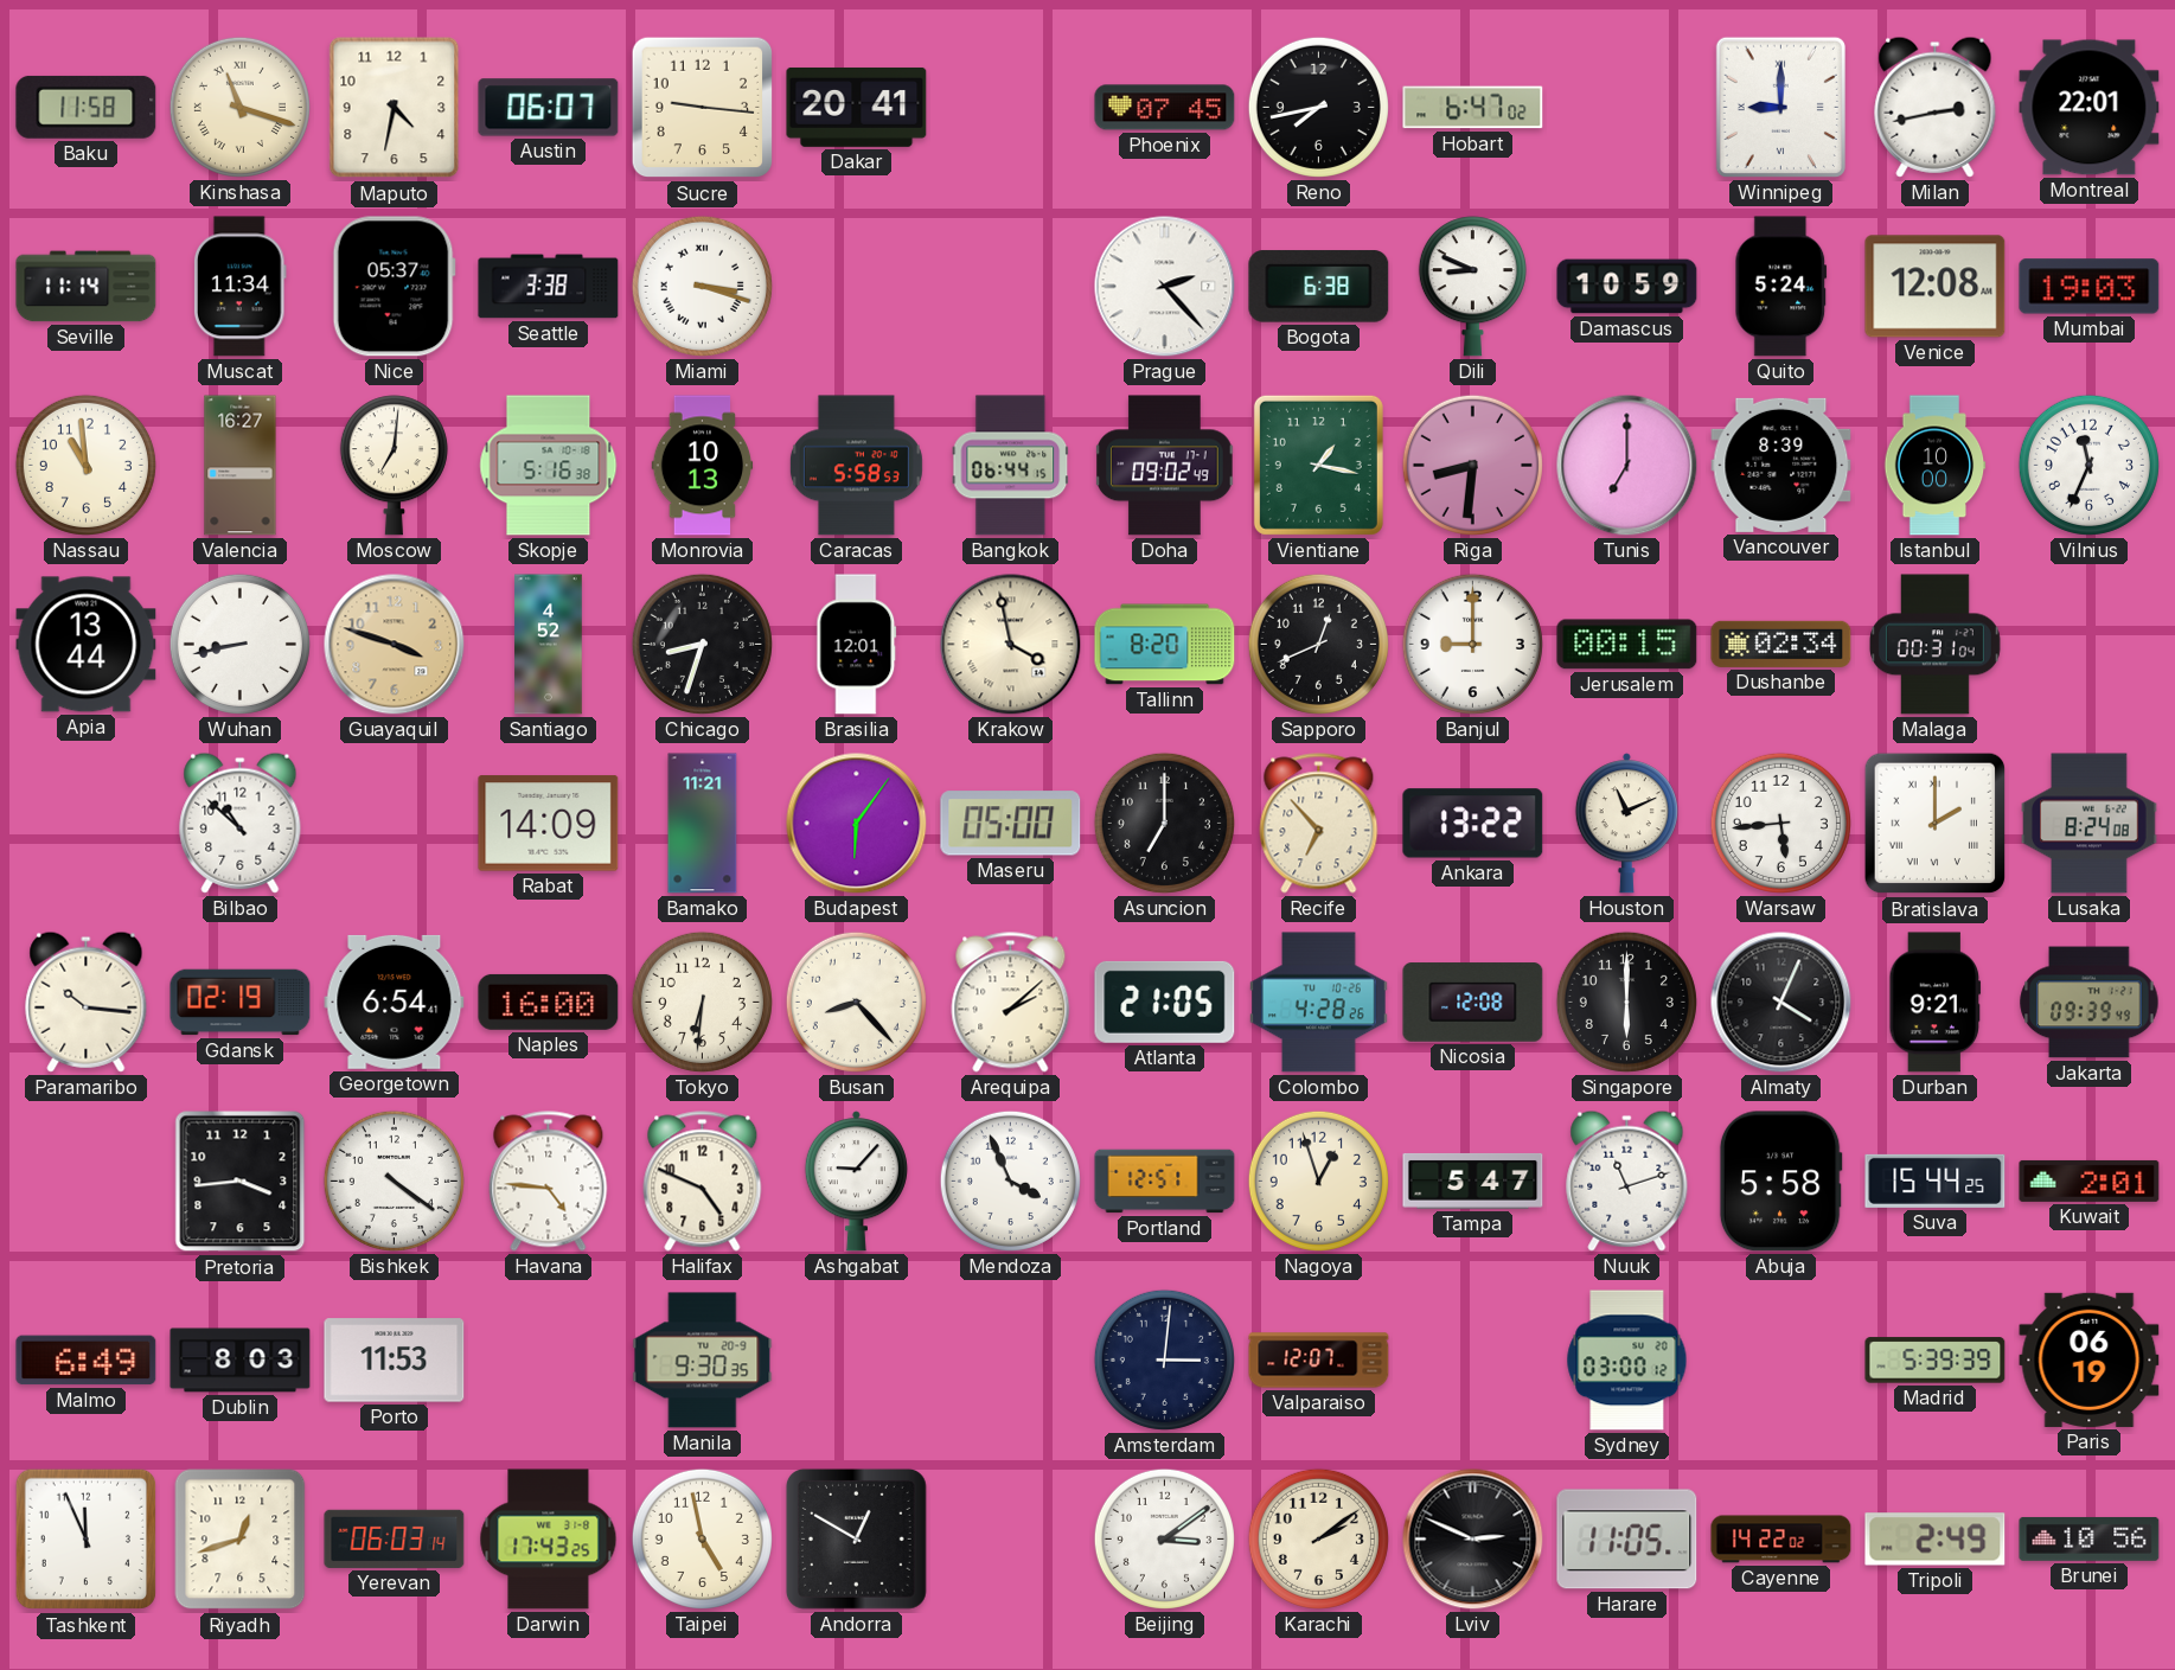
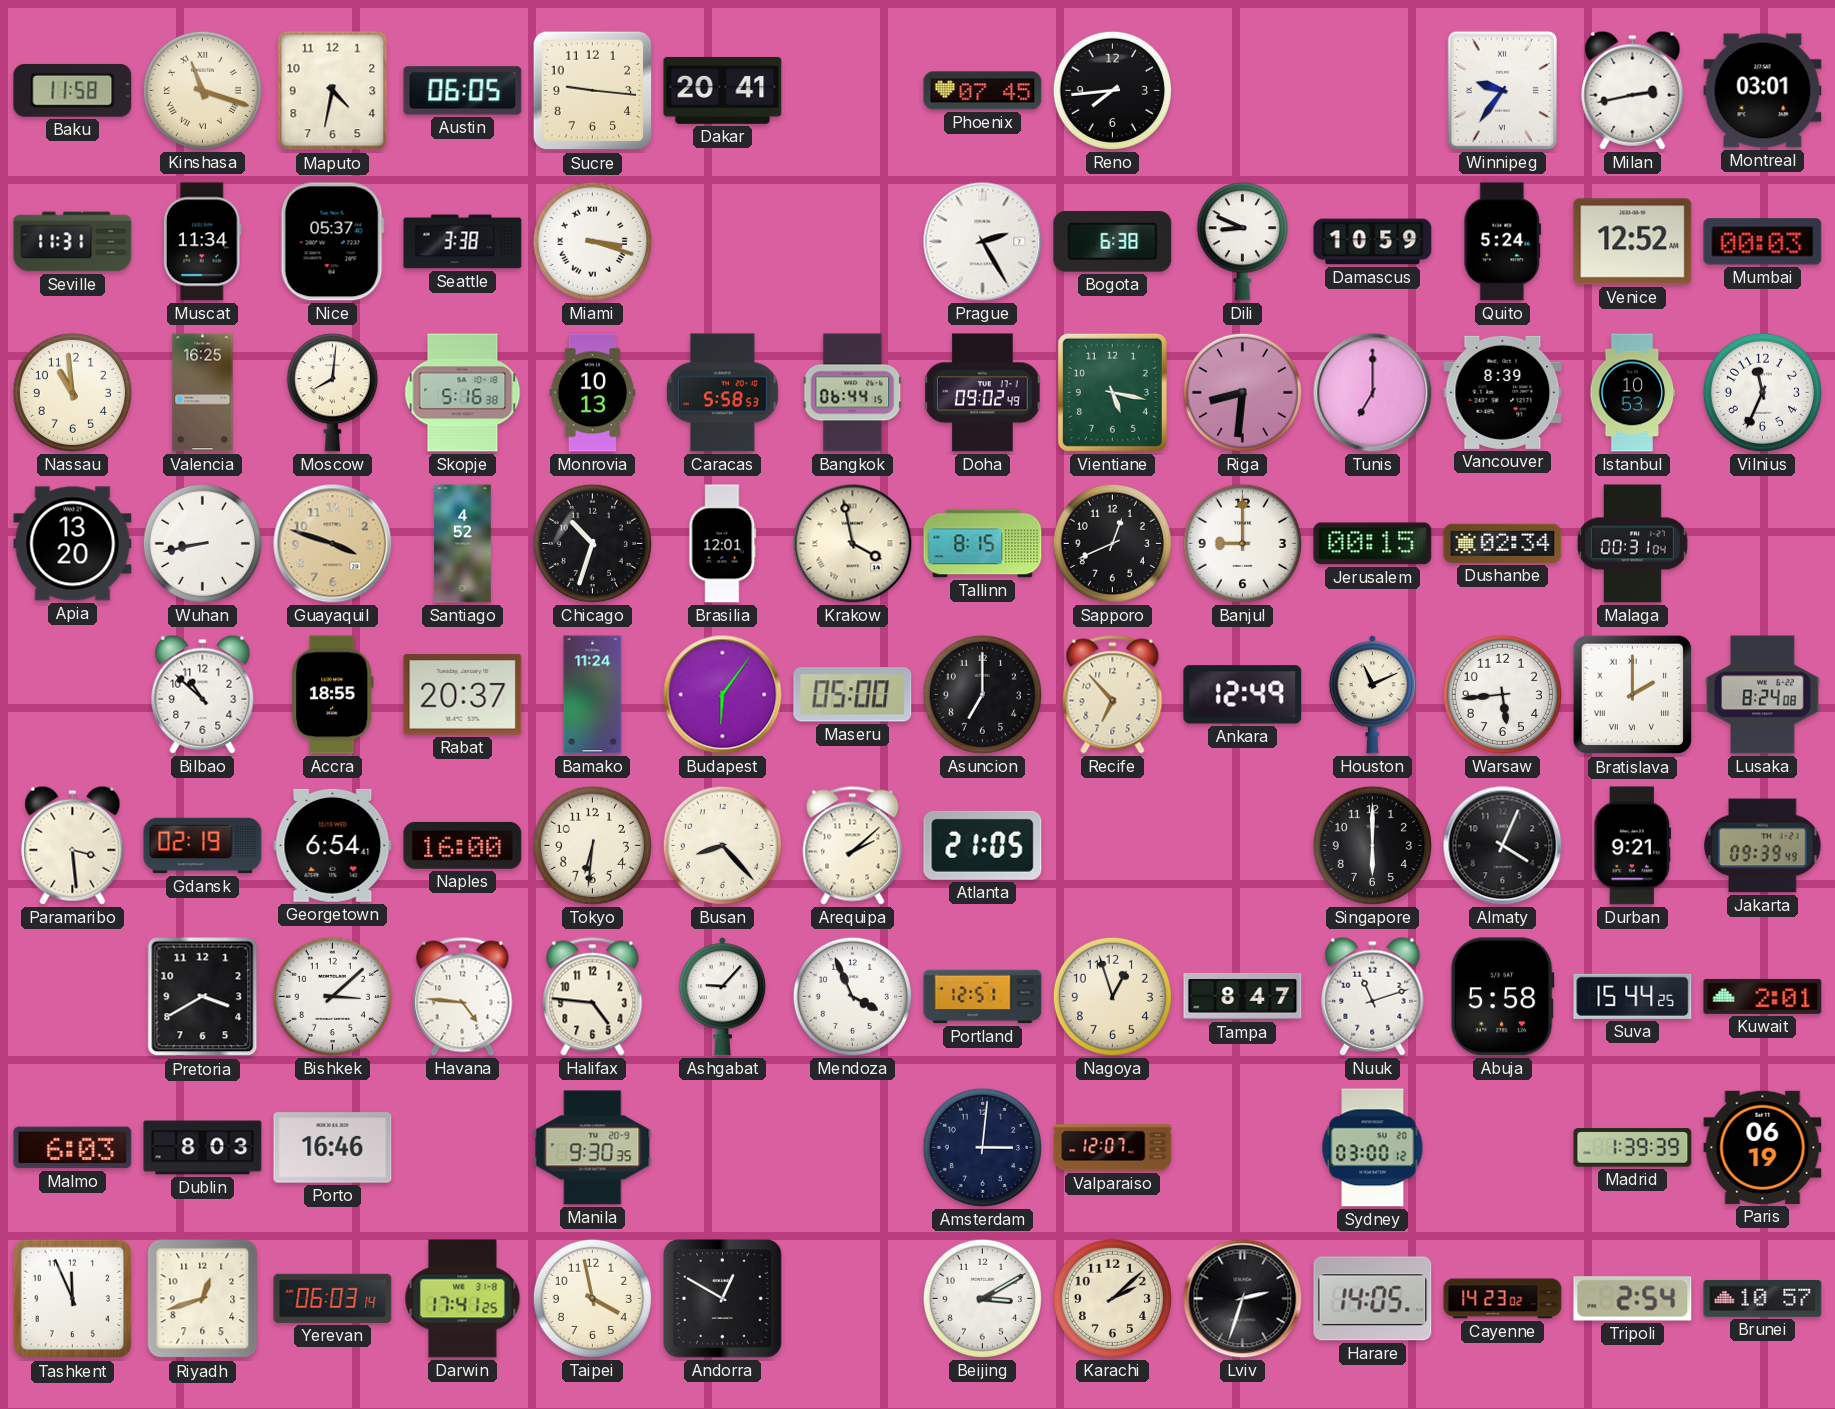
Austin: 06:07 -> 06:05
Reno: 7:43 -> 7:44
Hobart: 6:47 -> none
Winnipeg: 9:00 -> 9:36
Montreal: 22:01 -> 03:01
Seville: 11:14 -> 11:31
Prague: 2:23 -> 2:25
Venice: 12:08 -> 12:52
Mumbai: 19:03 -> 00:03
Valencia: 16:27 -> 16:25
Moscow: 7:01 -> 8:01
Vientiane: 1:17 -> 5:17
Istanbul: 10:00 -> 10:53
Apia: 13:44 -> 13:20
Chicago: 8:33 -> 10:33
Tallinn: 8:20 -> 8:15
Accra: none -> 18:55
Rabat: 14:09 -> 20:37
Bamako: 11:21 -> 11:24
Ankara: 13:22 -> 12:49
Paramaribo: 10:16 -> 3:29
Colombo: 4:28 -> none
Nicosia: 12:08 -> none
Pretoria: 3:44 -> 3:40
Bishkek: 4:21 -> 3:08
Halifax: 4:49 -> 4:46
Tampa: 5:47 -> 8:47
Malmo: 6:49 -> 6:03
Porto: 11:53 -> 16:46
Madrid: 5:39 -> 1:39
Darwin: 17:43 -> 17:41
Taipei: 4:58 -> 3:58
Beijing: 3:09 -> 3:10
Karachi: 2:09 -> 2:08
Lviv: 2:49 -> 2:33
Harare: 11:05 -> 14:05
Cayenne: 14:22 -> 14:23
Tripoli: 2:49 -> 2:54
Brunei: 10:56 -> 10:57
